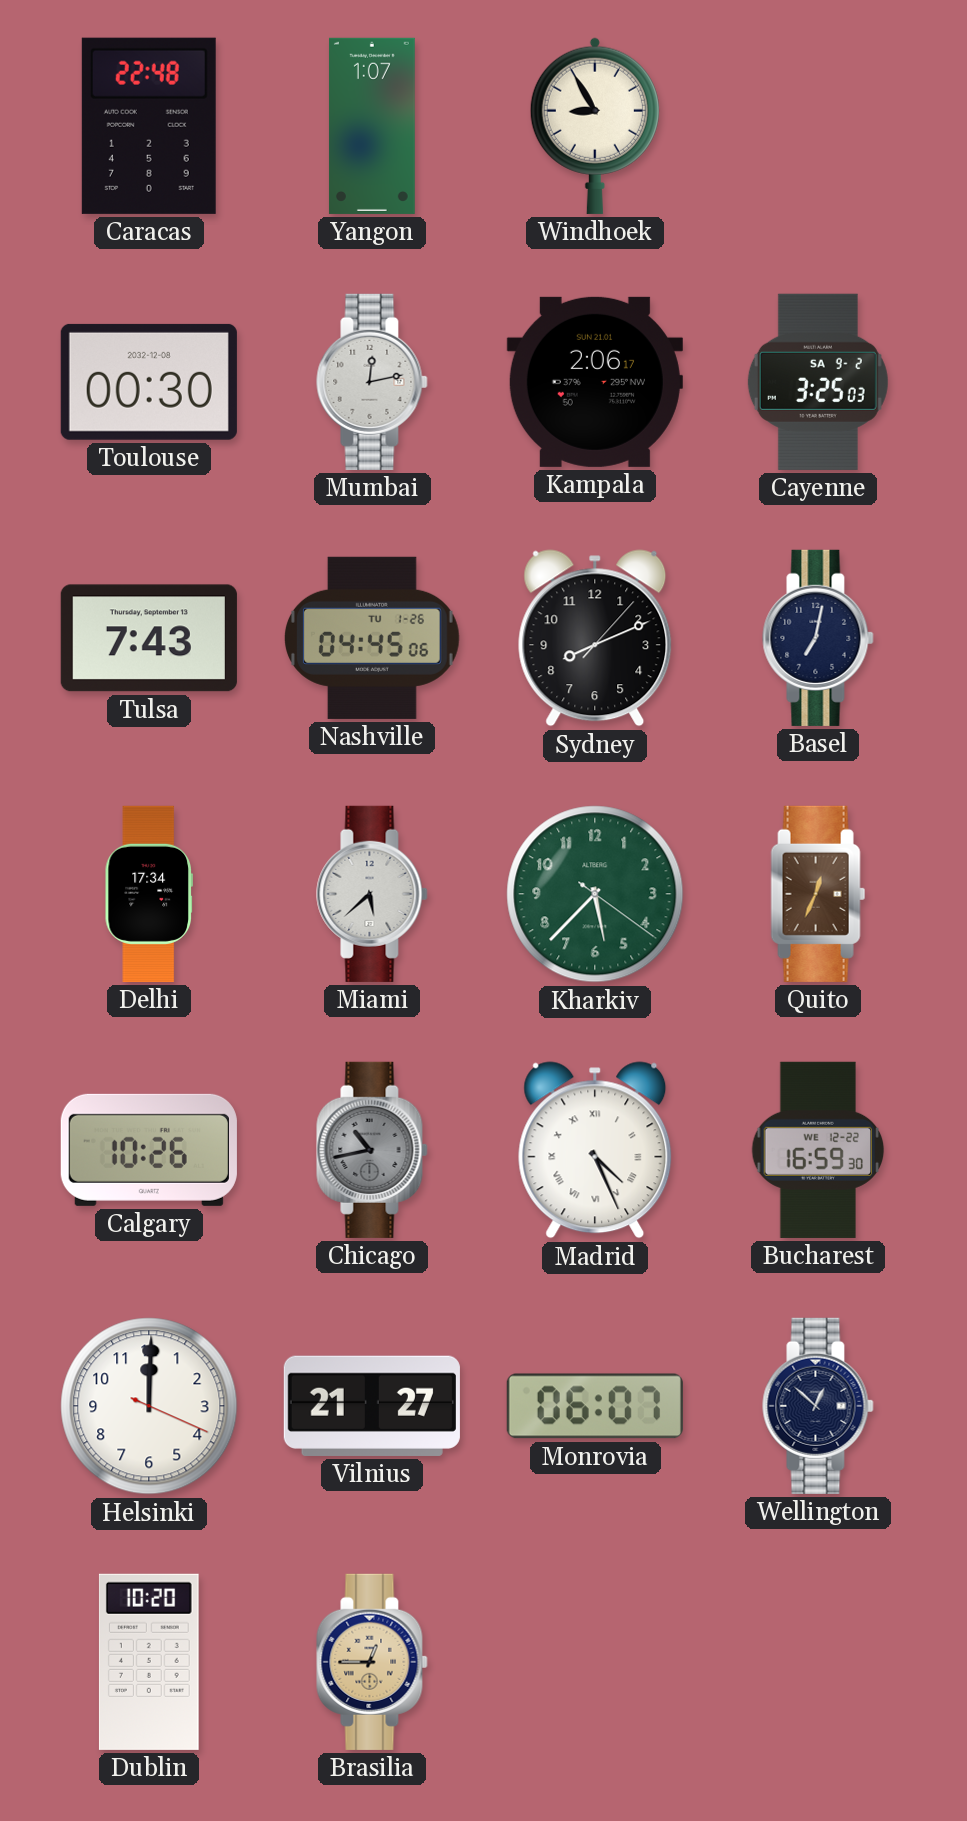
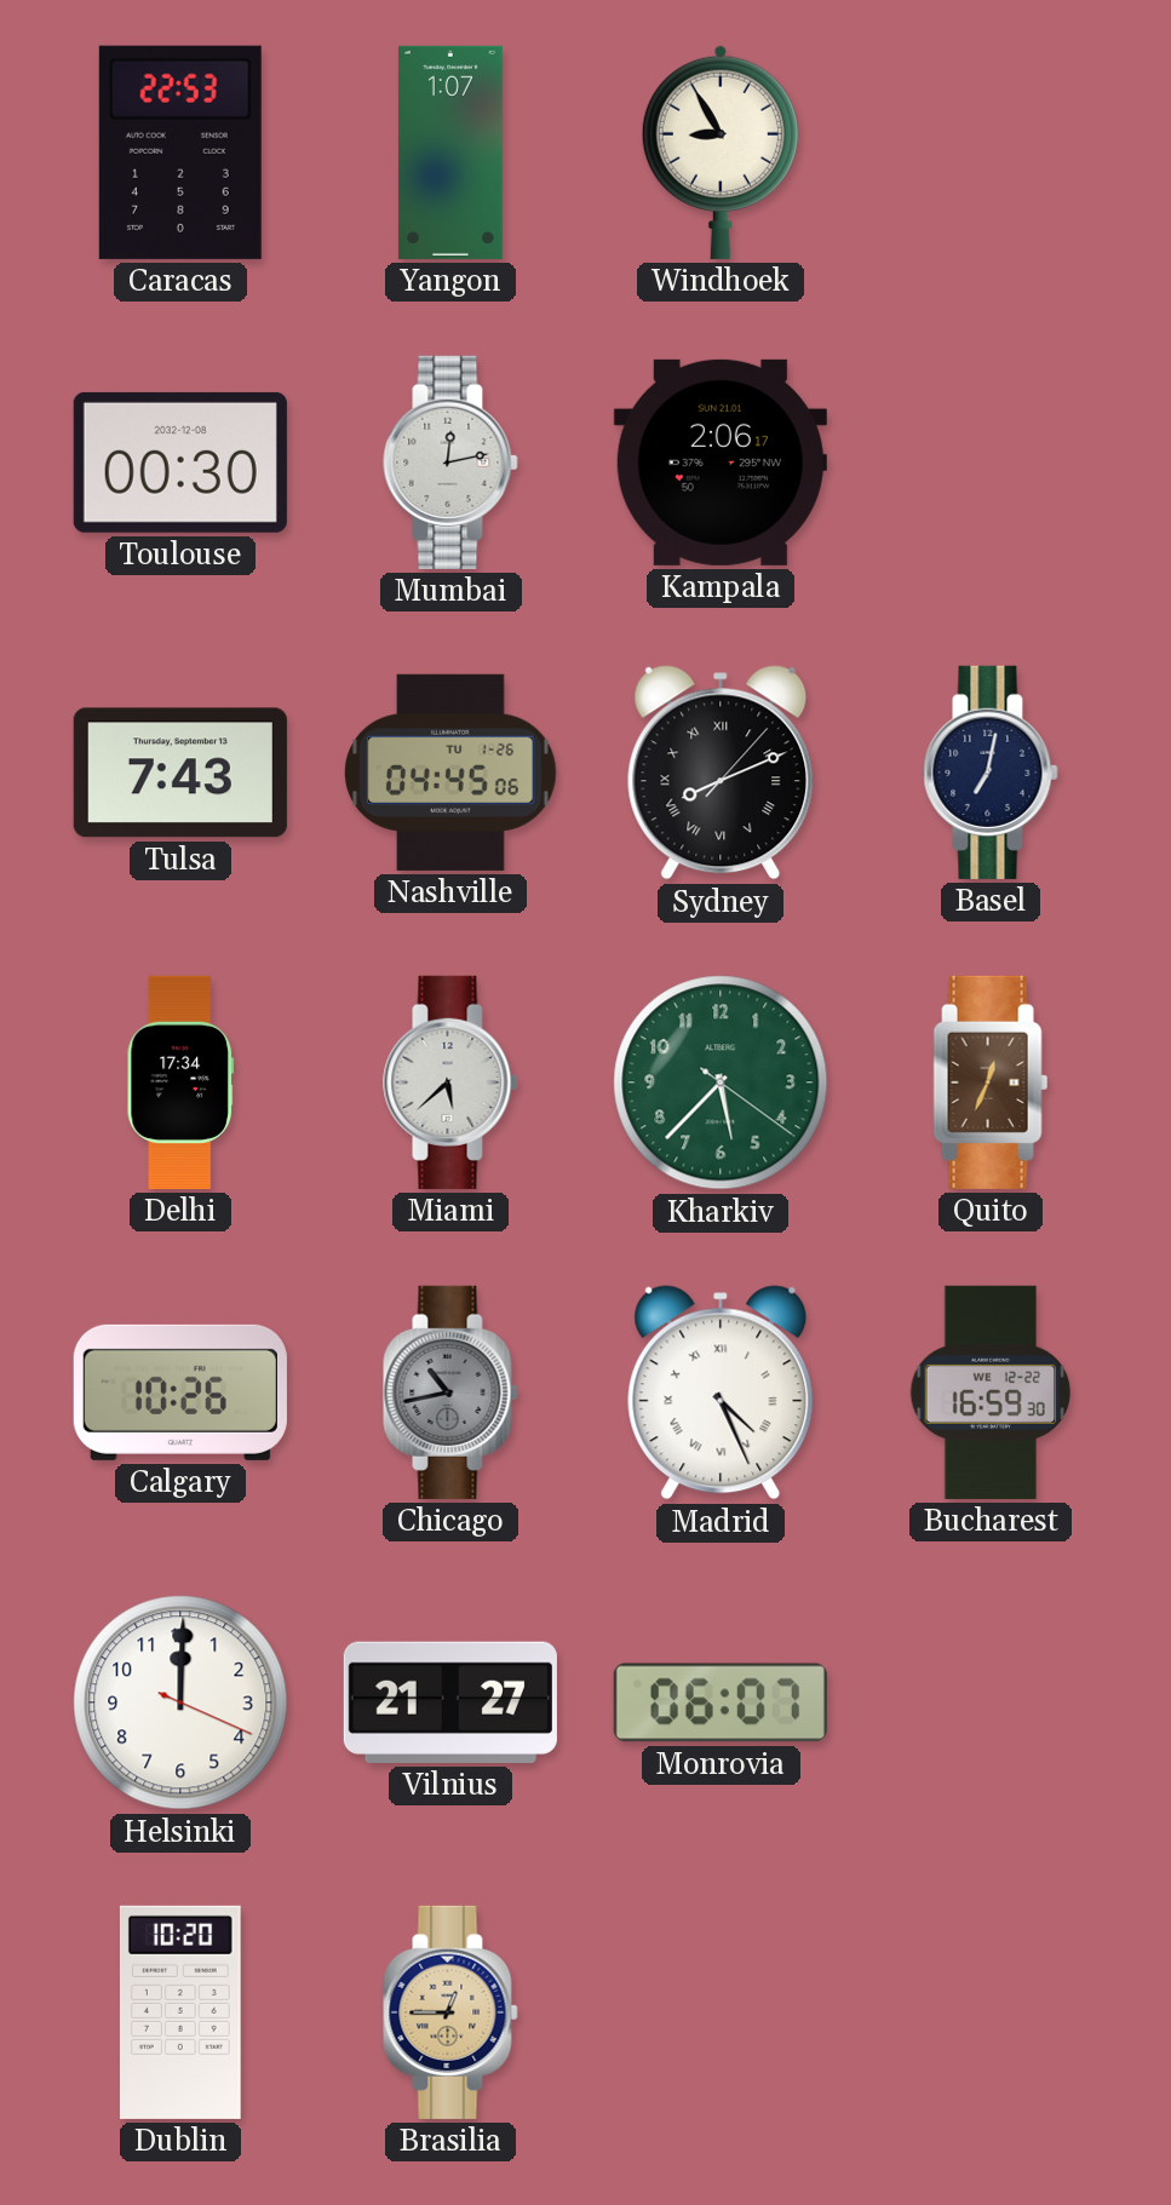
Caracas: 22:48 -> 22:53
Cayenne: 3:25 -> none
Sydney numerals: Arabic -> Roman
Wellington: 12:52 -> none
